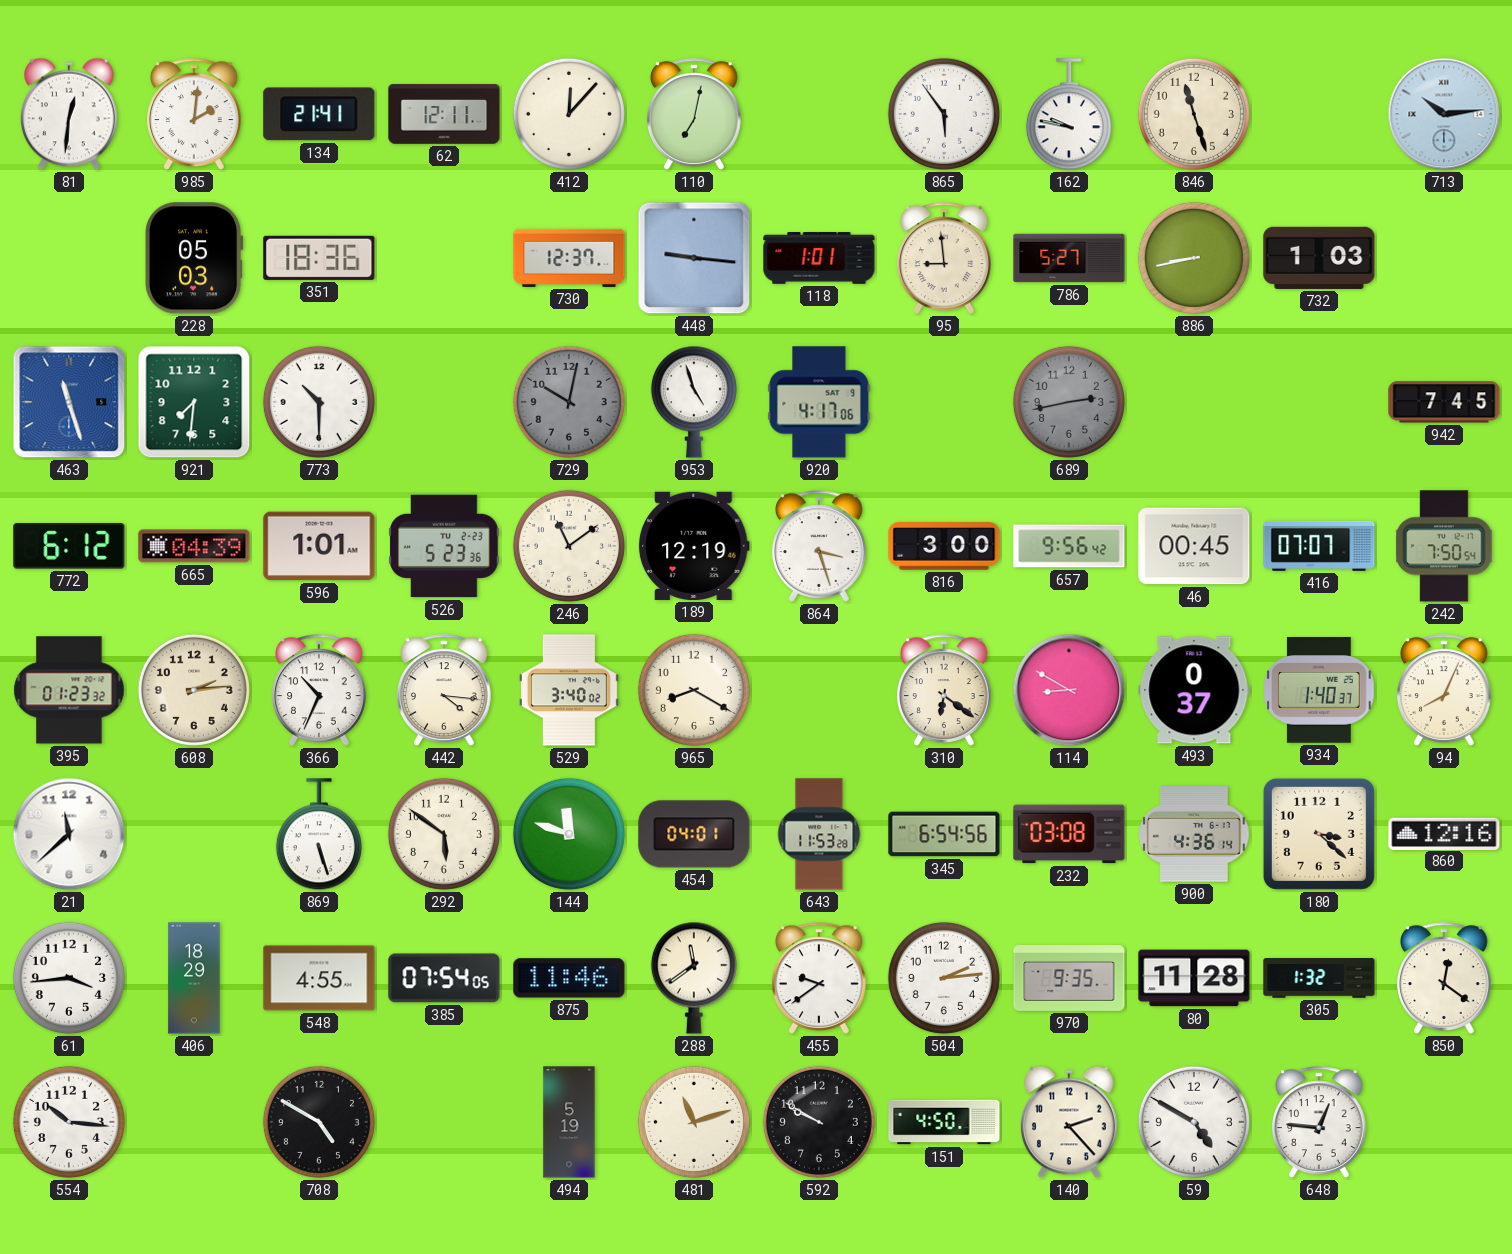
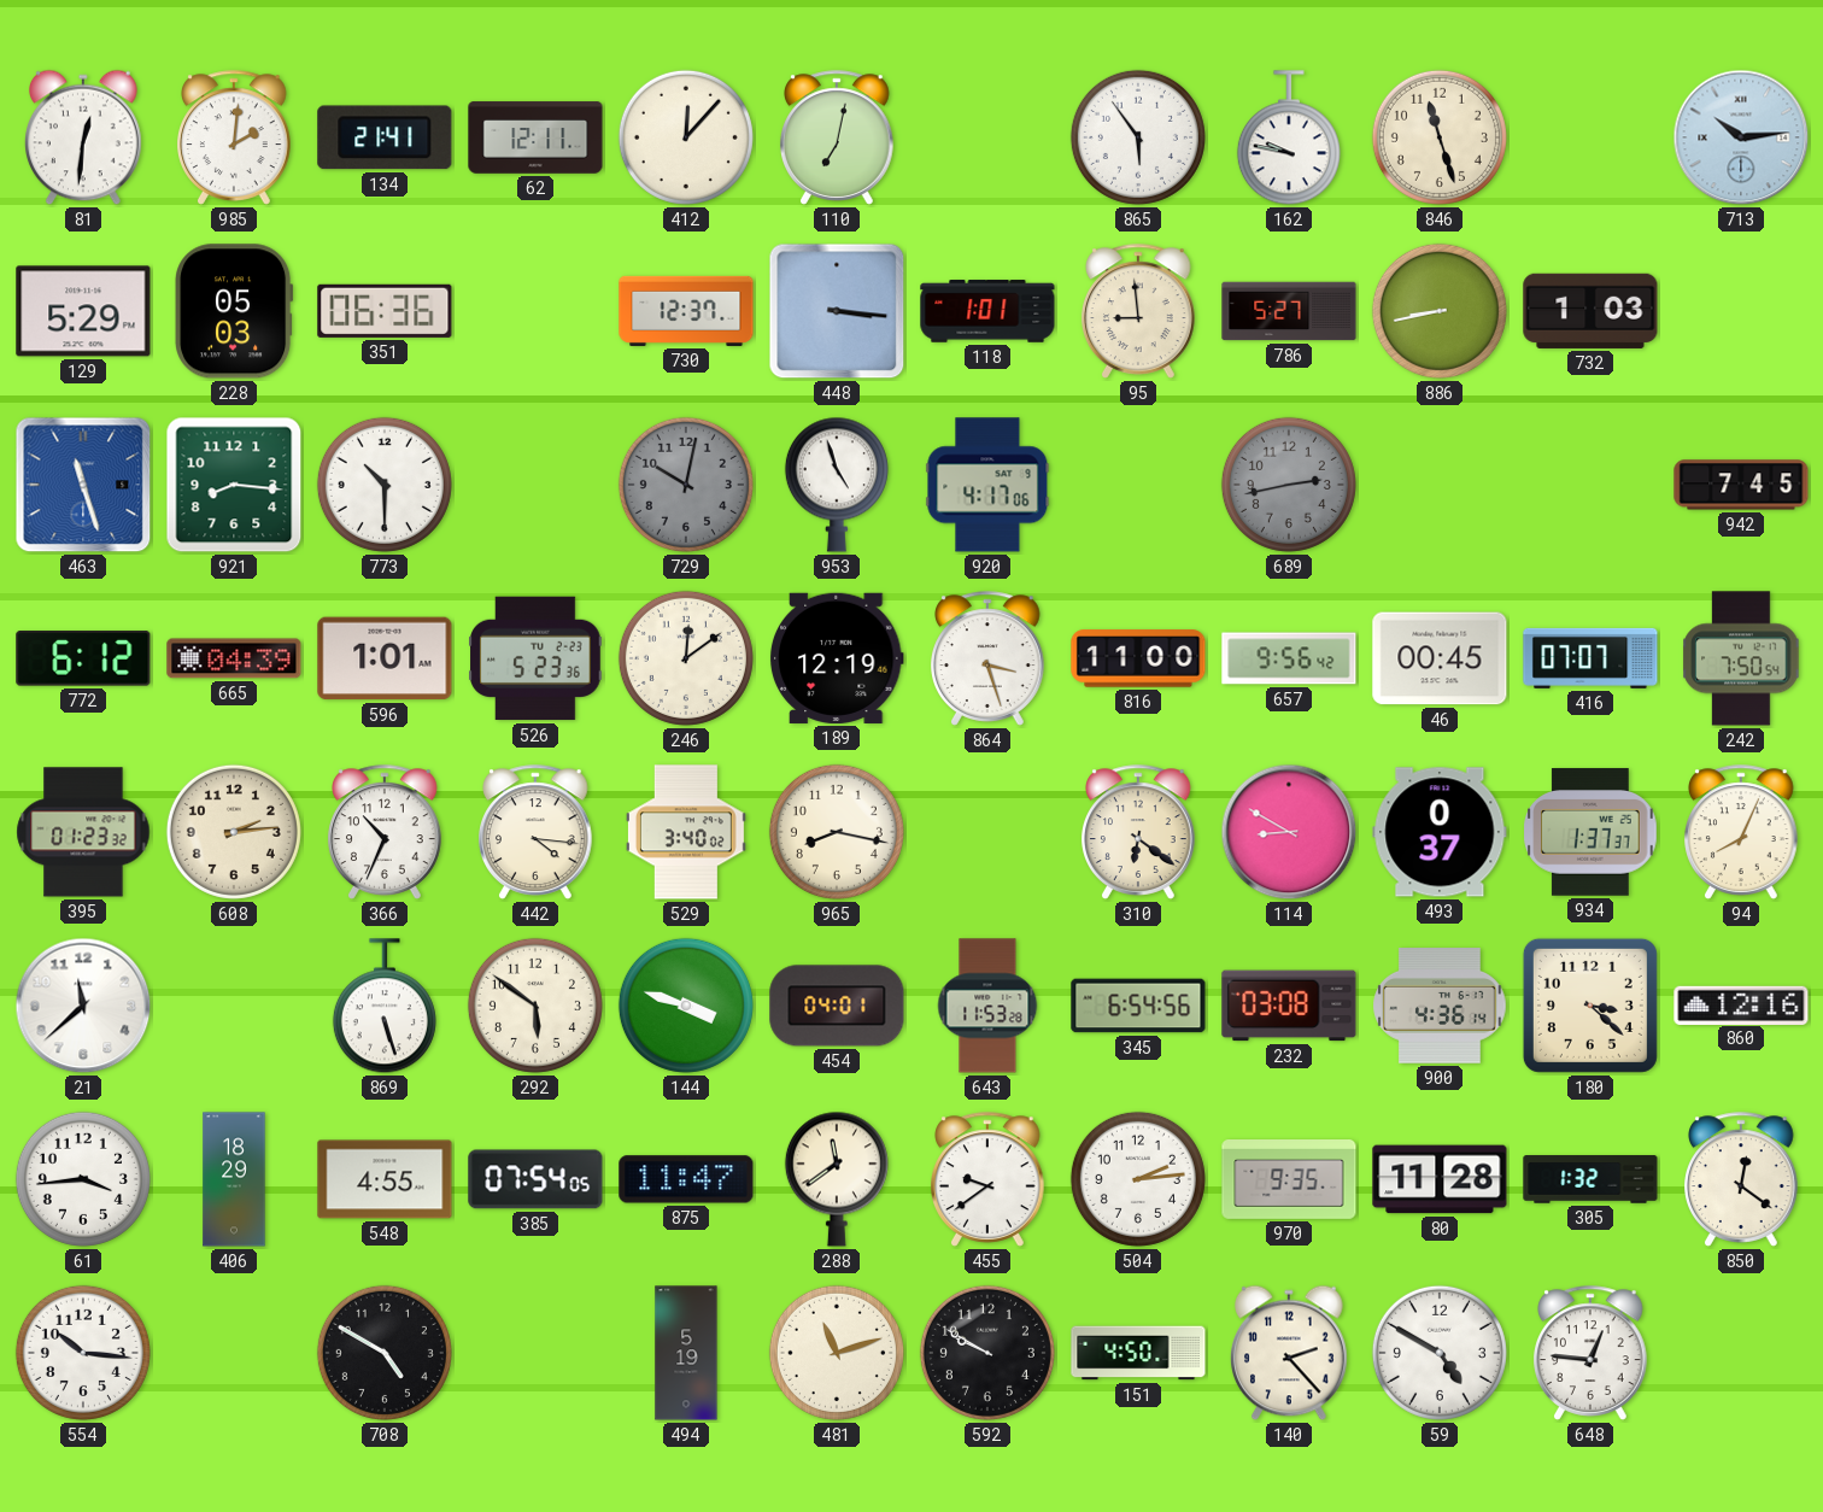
129: none -> 5:29
351: 18:36 -> 06:36
448: 9:16 -> 3:16
921: 7:31 -> 8:16
246: 11:09 -> 12:09
816: 3:00 -> 11:00
965: 8:20 -> 8:17
934: 1:40 -> 1:37
144: 11:48 -> 3:48
875: 11:46 -> 11:47
